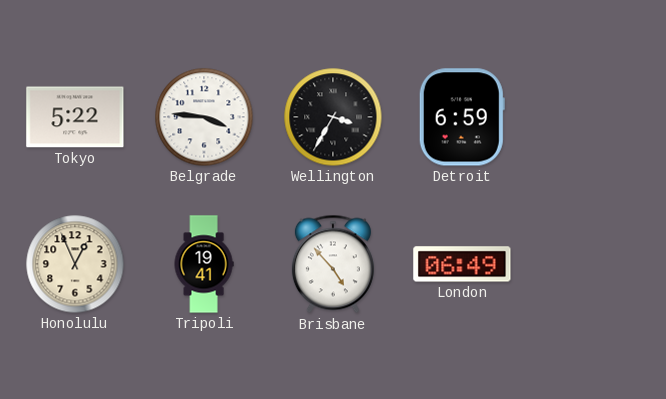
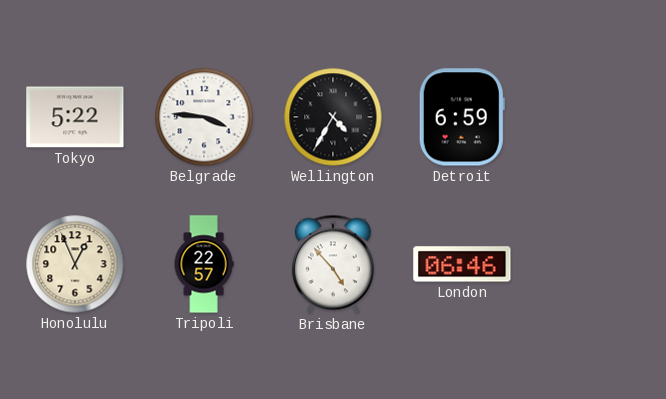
Wellington: 3:35 -> 4:35
Tripoli: 19:41 -> 22:57
London: 06:49 -> 06:46
